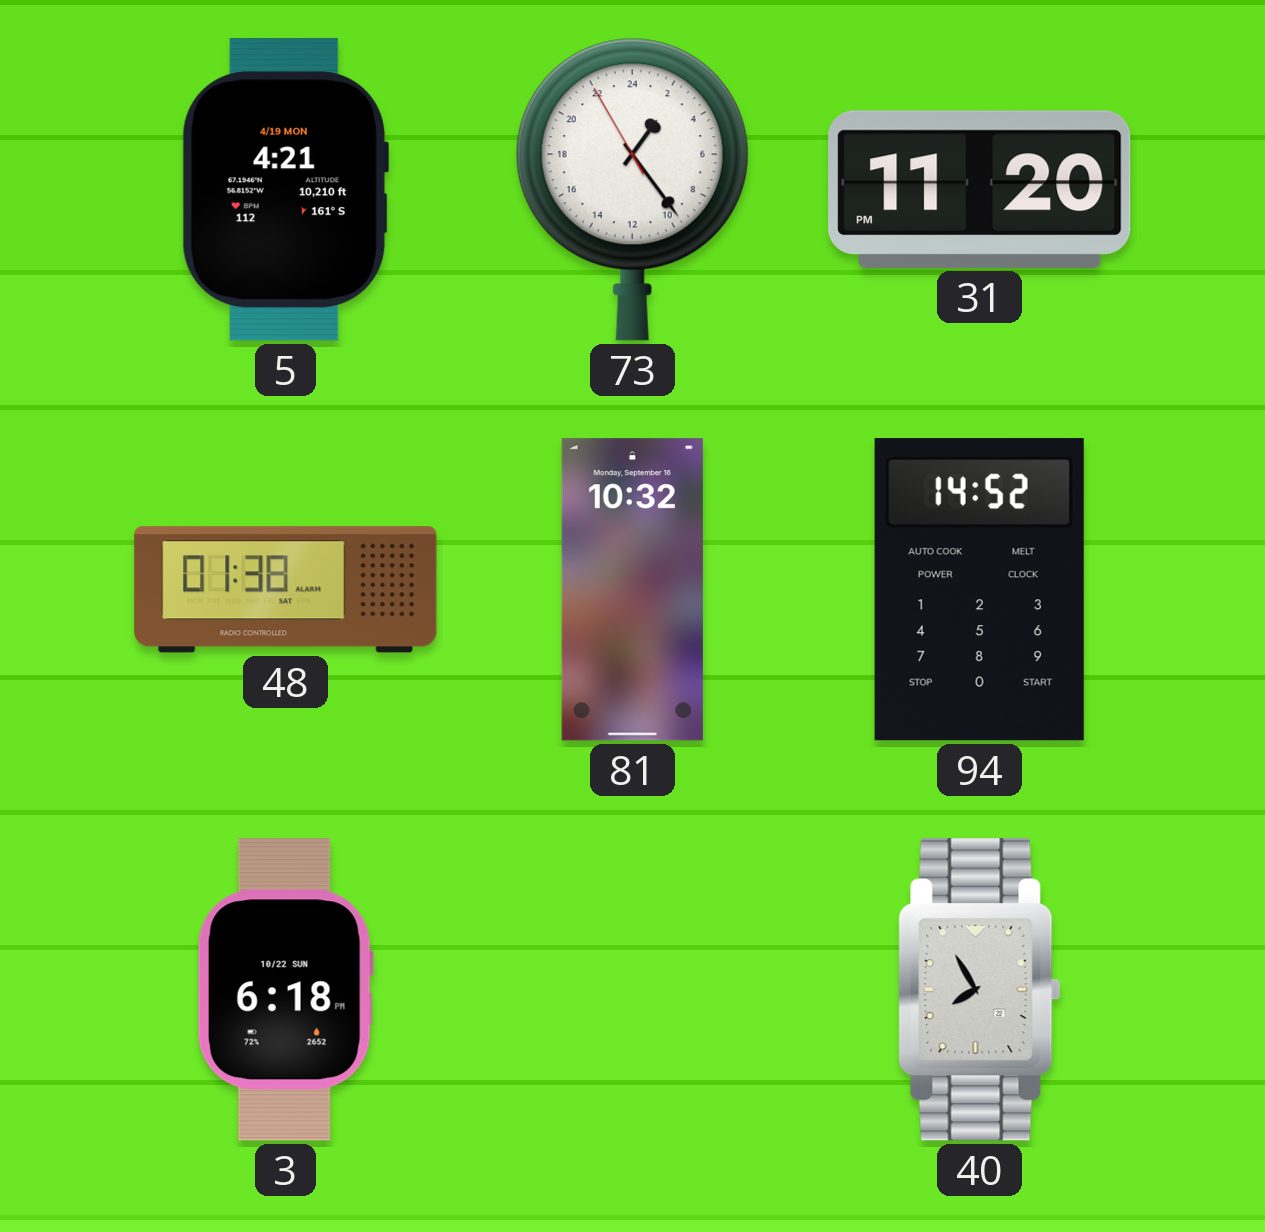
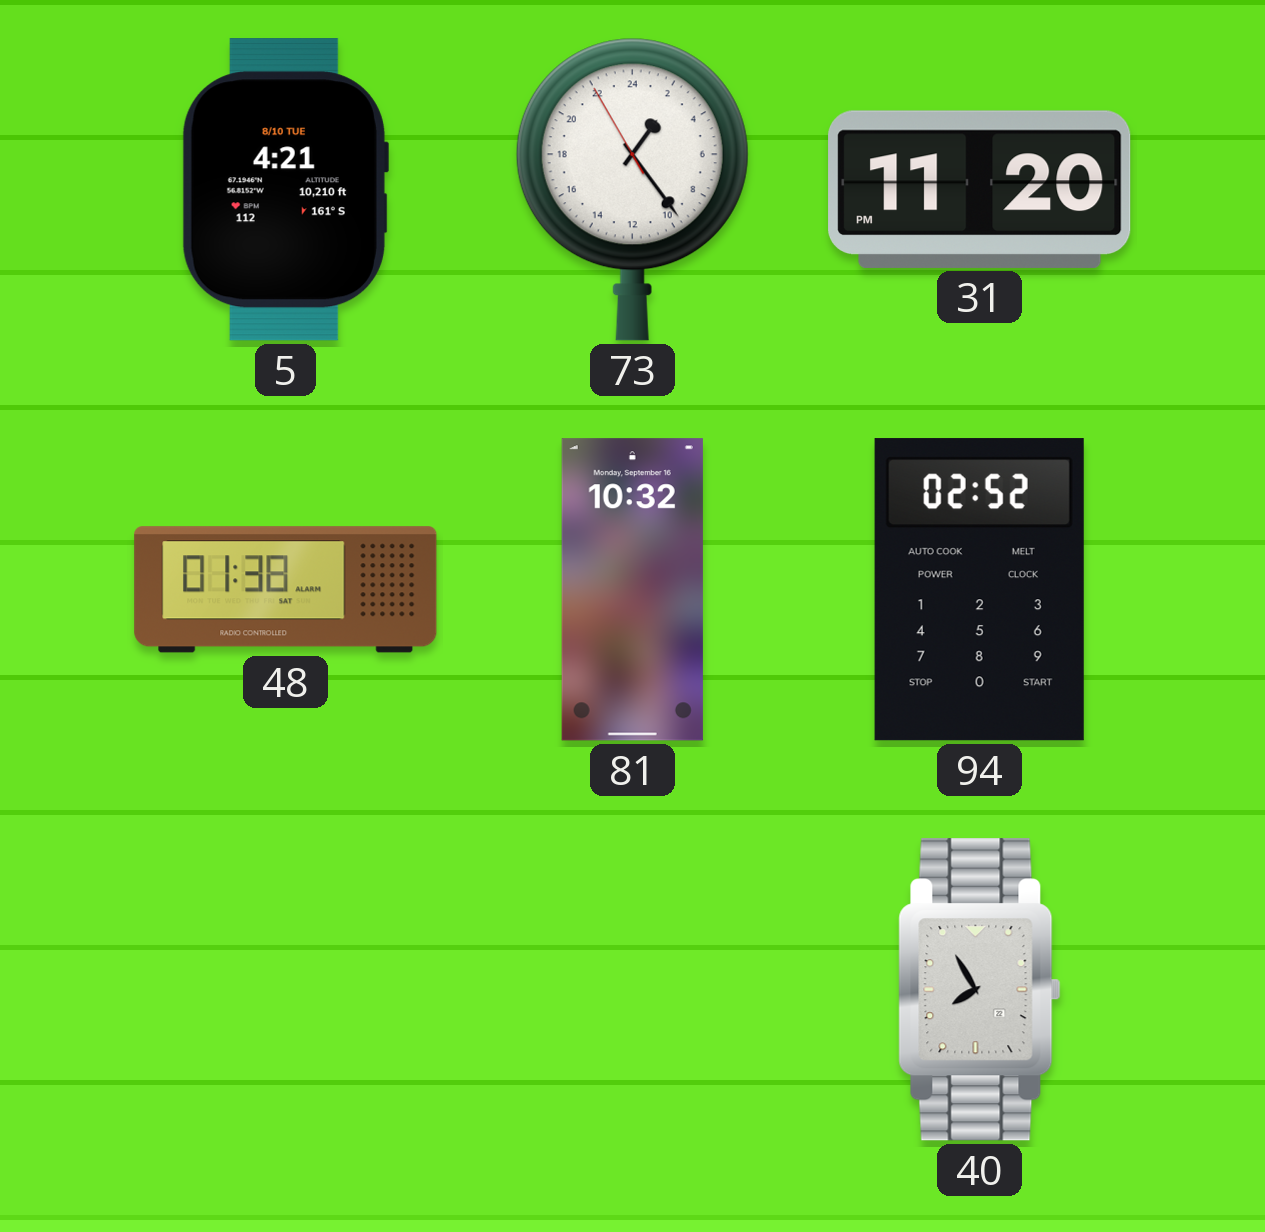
5 date: 4/19 MON -> 8/10 TUE
94: 14:52 -> 02:52
3: 6:18 -> none
